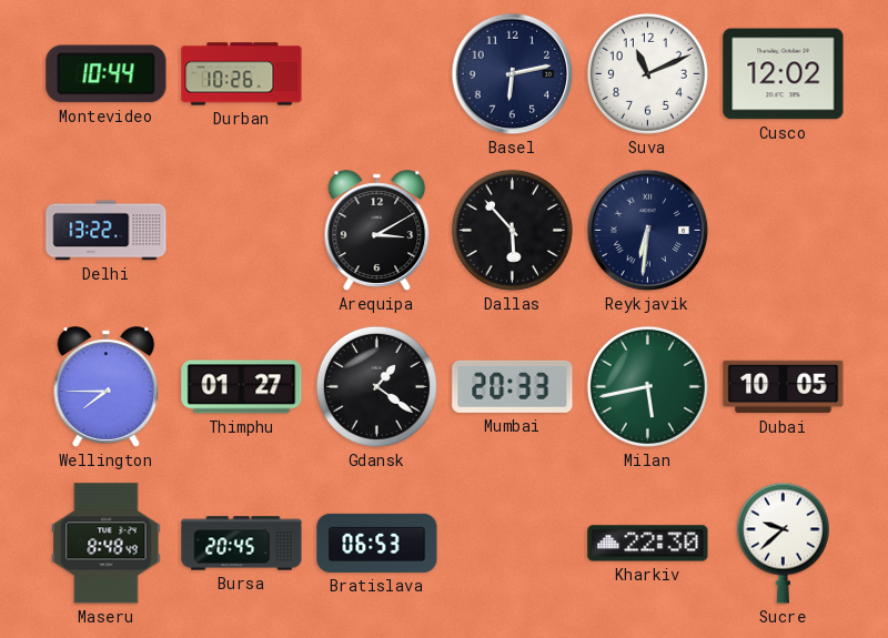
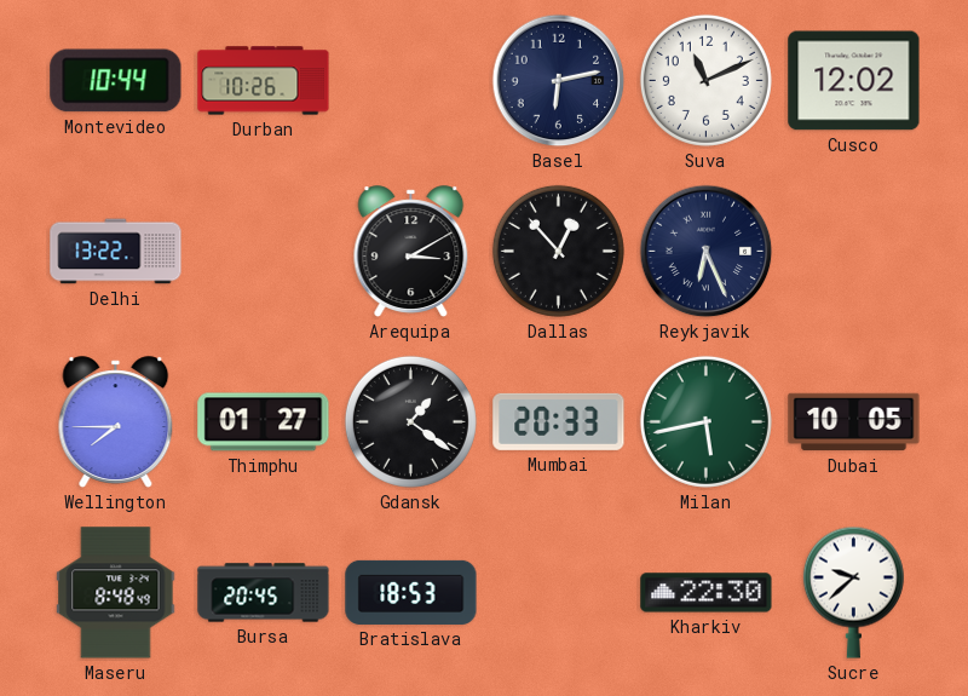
Dallas: 5:53 -> 12:53
Reykjavik: 6:31 -> 6:26
Bratislava: 06:53 -> 18:53
